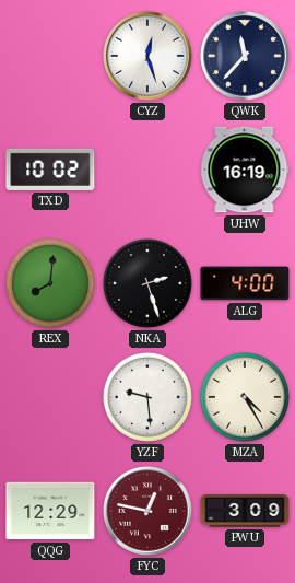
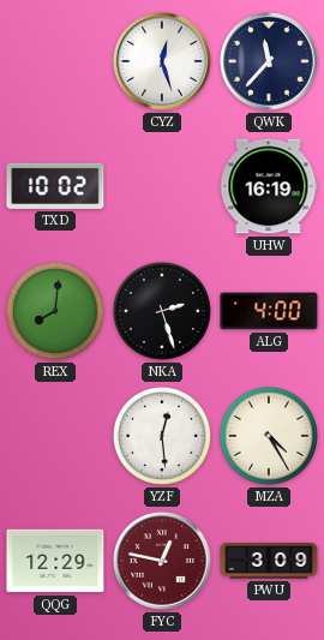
YZF: 9:29 -> 12:29
